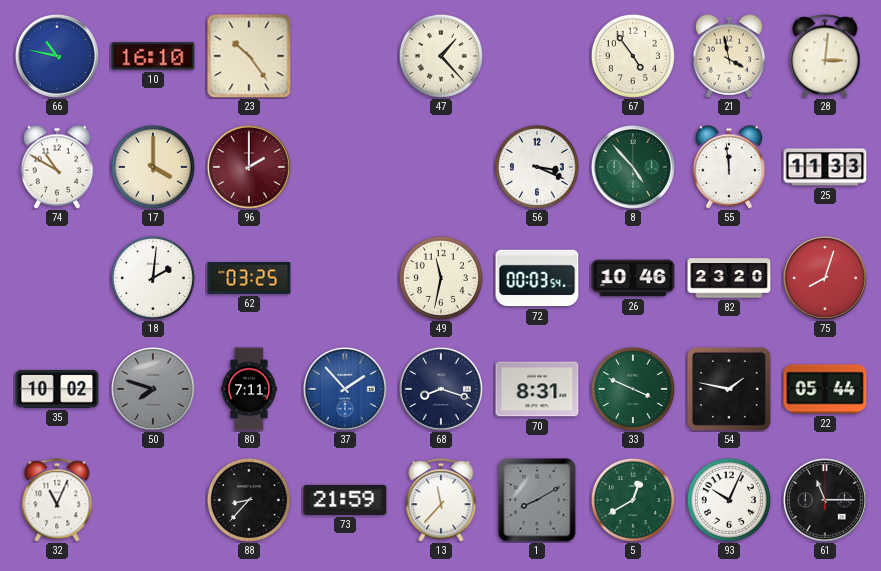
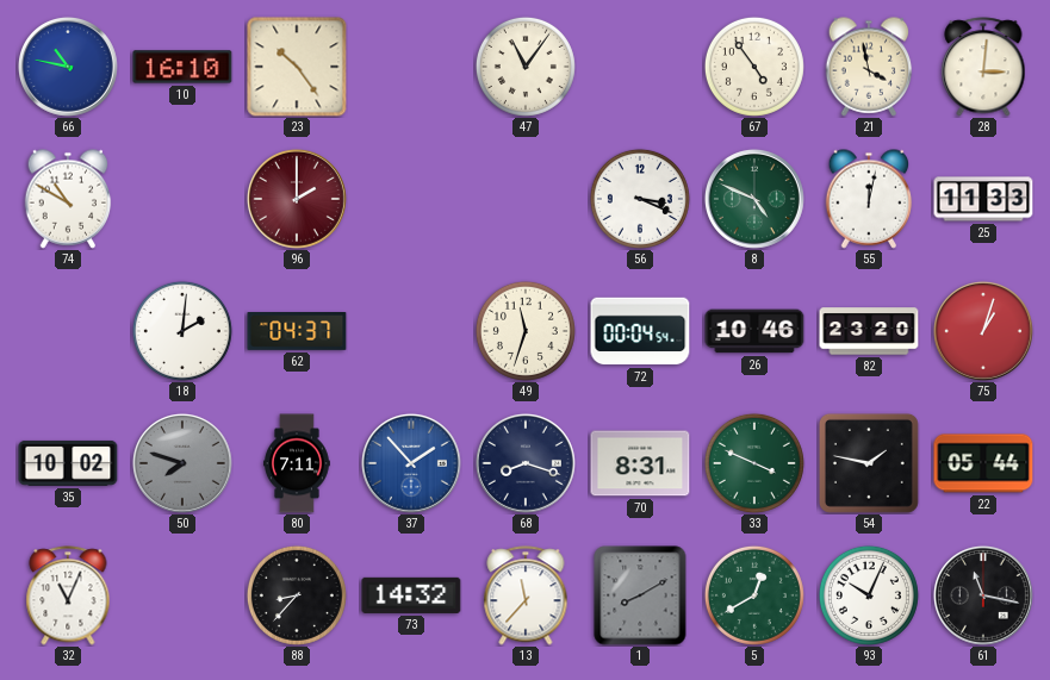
47: 1:23 -> 11:06
17: 4:00 -> none
8: 4:53 -> 4:49
55: 11:59 -> 12:02
62: 03:25 -> 04:37
49: 11:32 -> 11:33
72: 00:03 -> 00:04
75: 8:03 -> 1:03
73: 21:59 -> 14:32
61: 11:15 -> 11:17
